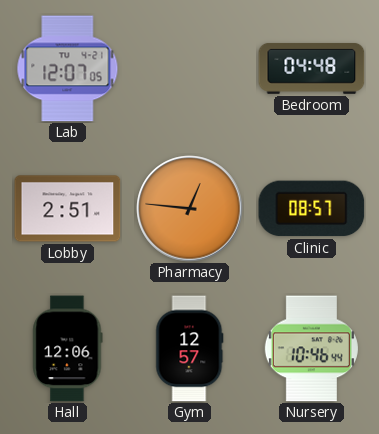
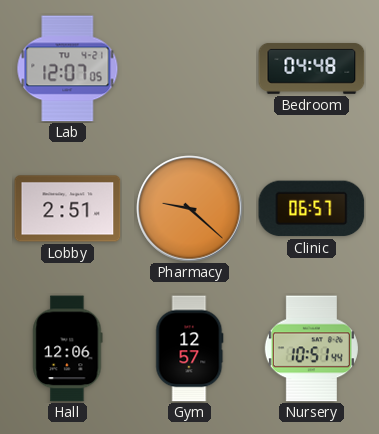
Pharmacy: 12:46 -> 9:22
Clinic: 08:57 -> 06:57
Nursery: 10:46 -> 10:51
